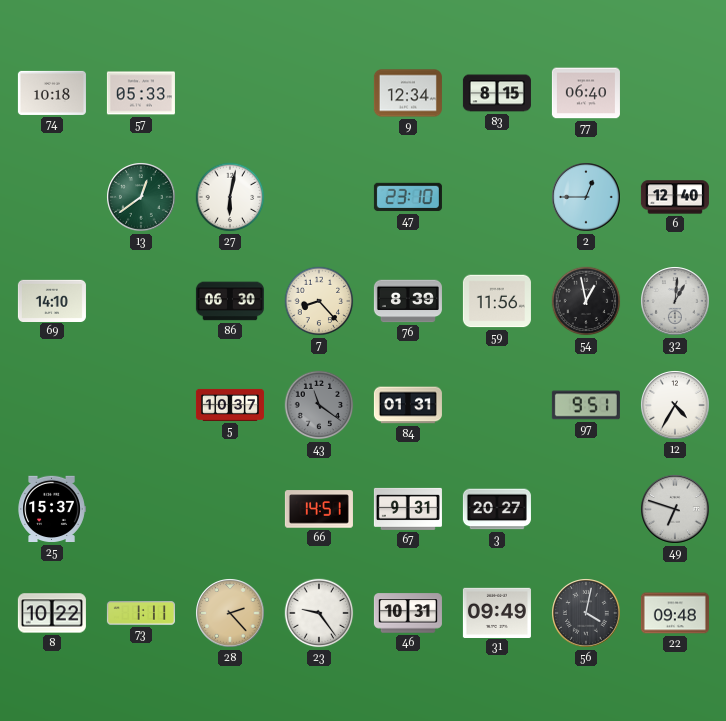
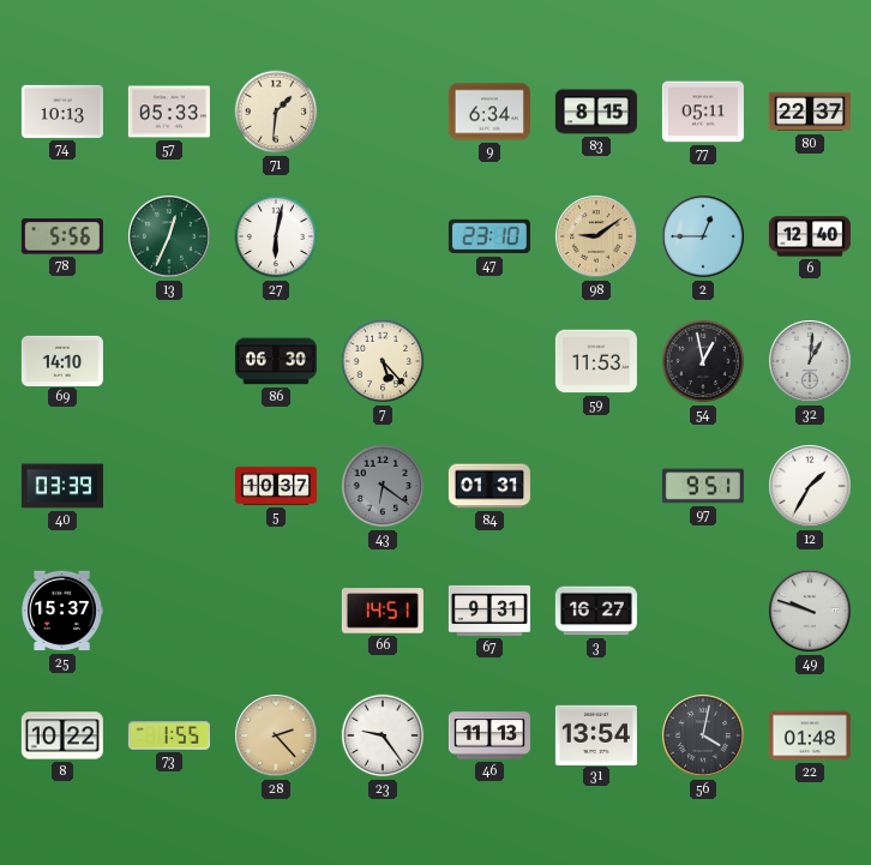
74: 10:18 -> 10:13
71: none -> 1:31
9: 12:34 -> 6:34
77: 06:40 -> 05:11
80: none -> 22:37
78: none -> 5:56
13: 12:39 -> 12:34
98: none -> 9:09
7: 8:23 -> 5:23
76: 8:39 -> none
59: 11:56 -> 11:53
40: none -> 03:39
43: 11:21 -> 6:21
12: 4:35 -> 1:35
3: 20:27 -> 16:27
49: 6:48 -> 9:48
73: 1:11 -> 1:55
46: 10:31 -> 11:13
31: 09:49 -> 13:54
22: 09:48 -> 01:48
